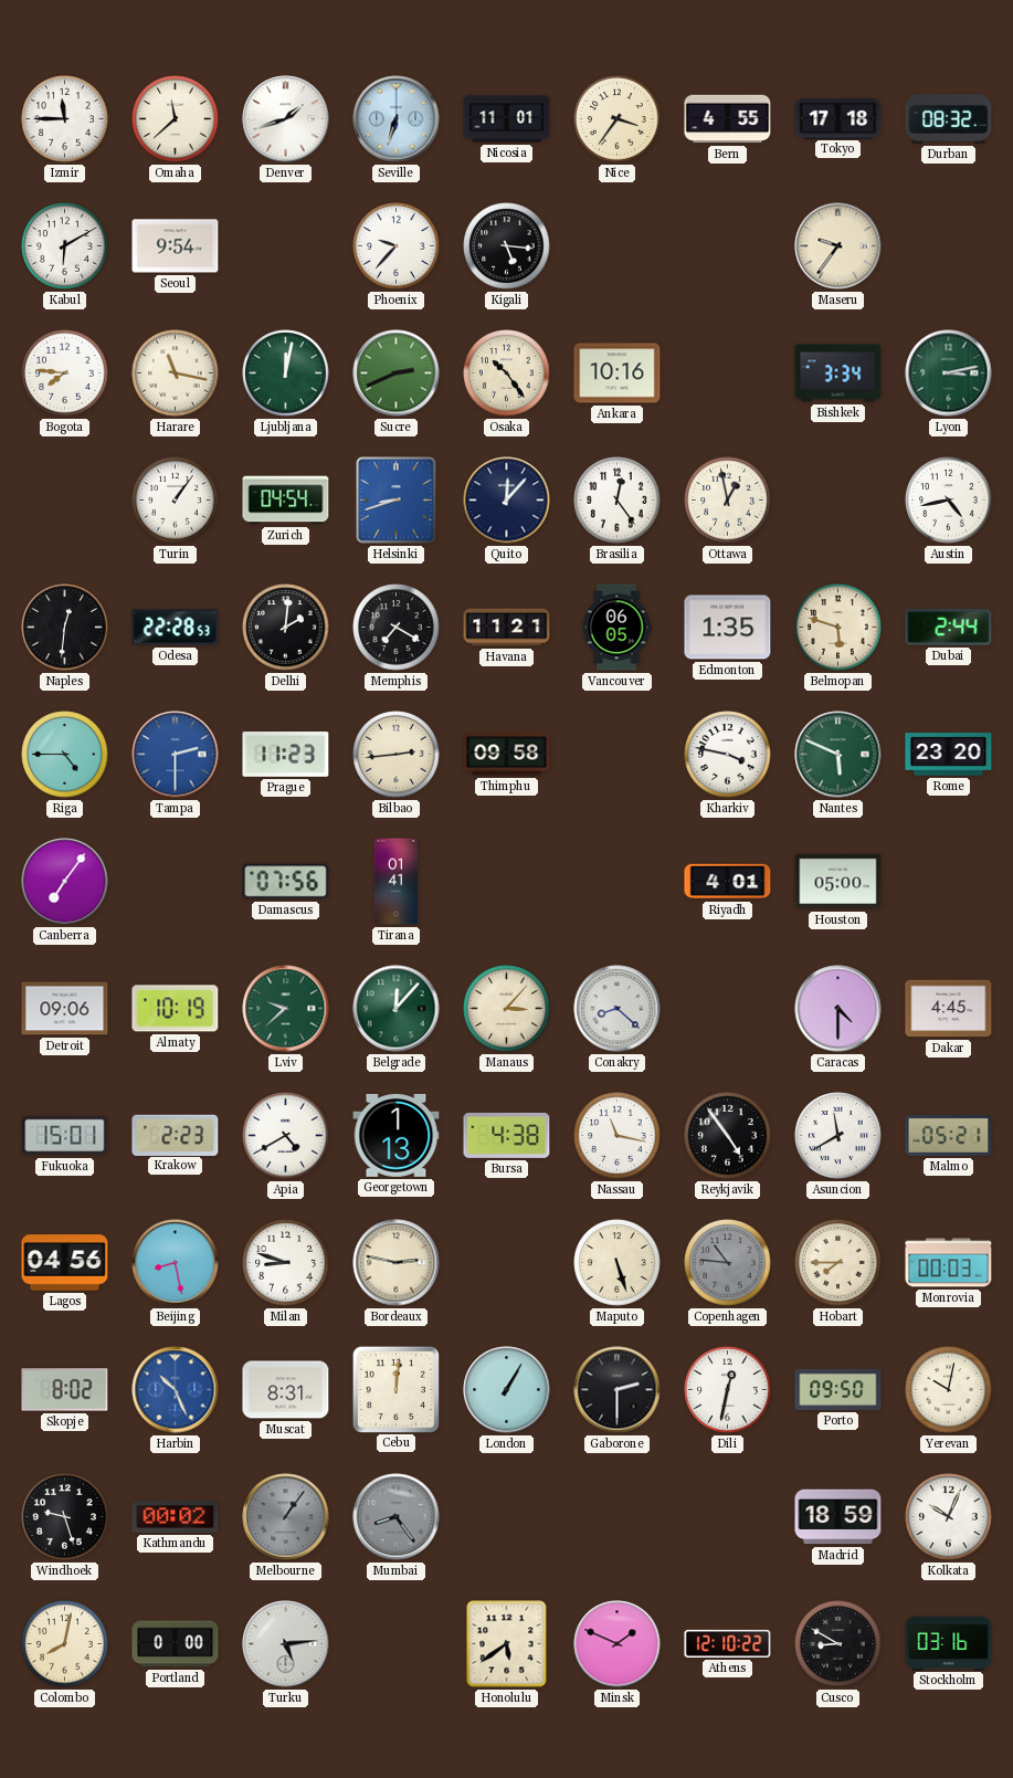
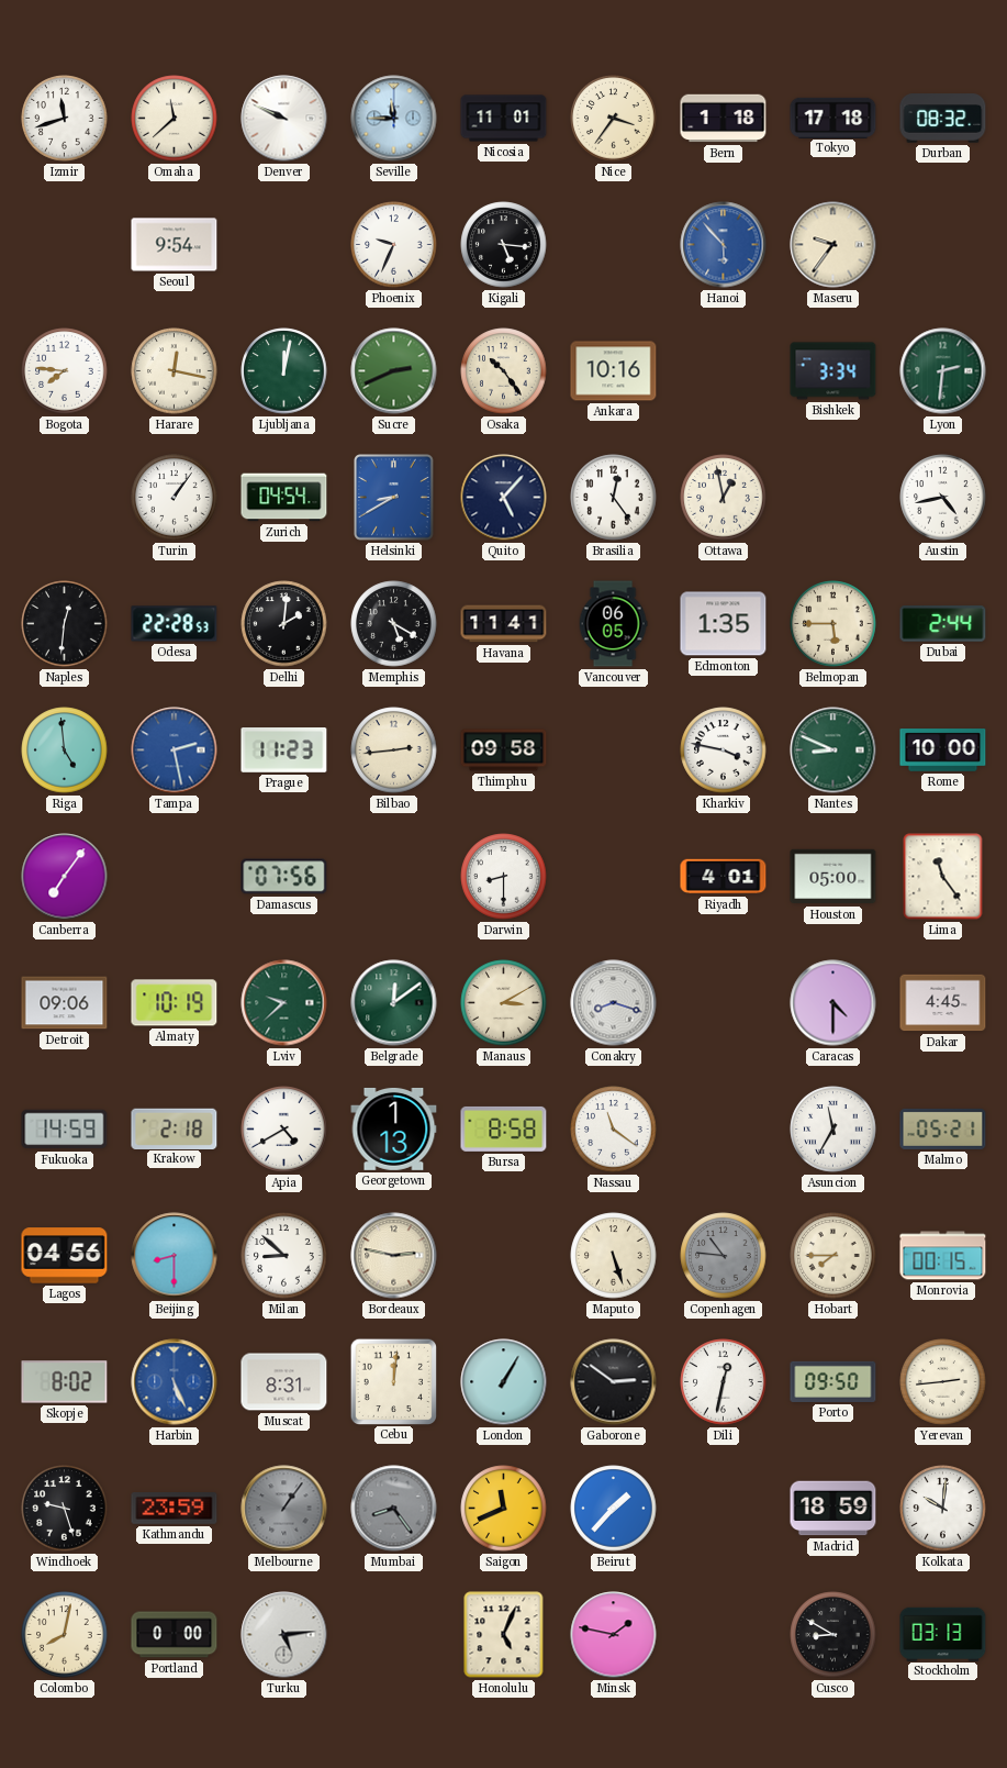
Izmir: 11:45 -> 11:42
Denver: 1:42 -> 9:49
Seville: 6:33 -> 11:45
Bern: 4:55 -> 1:18
Kabul: 6:10 -> none
Phoenix: 9:37 -> 9:34
Hanoi: none -> 5:53
Harare: 11:17 -> 12:17
Lyon: 3:13 -> 2:31
Helsinki: 8:42 -> 8:40
Quito: 12:07 -> 5:07
Memphis: 7:20 -> 5:20
Havana: 11:21 -> 11:41
Belmopan: 5:48 -> 5:45
Riga: 4:45 -> 4:59
Tampa: 2:30 -> 2:28
Nantes: 5:49 -> 8:49
Rome: 23:20 -> 10:00
Tirana: 01:41 -> none
Darwin: none -> 8:30
Lima: none -> 11:24
Belgrade: 12:07 -> 12:09
Manaus: 3:07 -> 3:10
Conakry: 8:22 -> 8:18
Fukuoka: 15:01 -> 14:59
Krakow: 2:23 -> 2:18
Bursa: 4:38 -> 8:58
Nassau: 11:17 -> 11:21
Reykjavik: 4:54 -> none
Asuncion: 11:40 -> 11:35
Beijing: 8:28 -> 8:30
Milan: 8:48 -> 8:52
Monrovia: 00:03 -> 00:15
Harbin: 10:26 -> 5:26
Gaborone: 2:30 -> 2:51
Yerevan: 10:02 -> 2:44
Kathmandu: 00:02 -> 23:59
Saigon: none -> 11:41
Beirut: none -> 1:37
Kolkata: 10:04 -> 10:01
Honolulu: 5:39 -> 5:04
Minsk: 1:49 -> 1:47
Athens: 12:10 -> none
Stockholm: 03:16 -> 03:13
